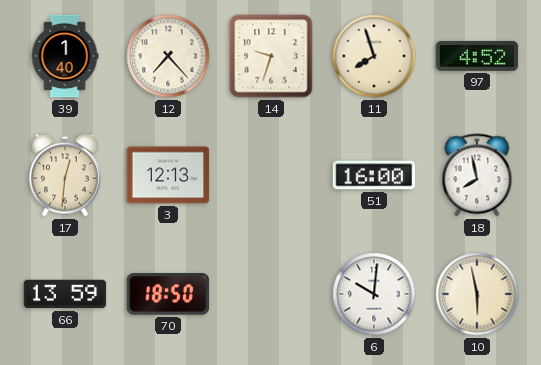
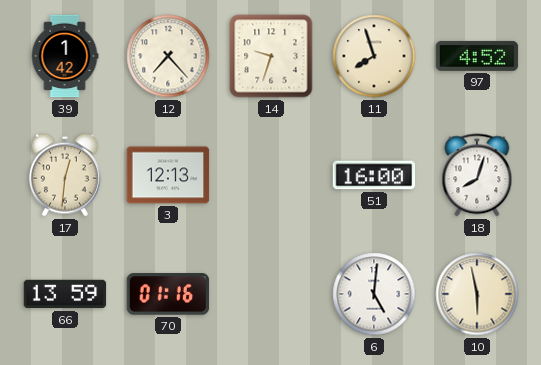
39: 1:40 -> 1:42
18: 7:58 -> 8:03
70: 18:50 -> 01:16
6: 10:01 -> 5:01
